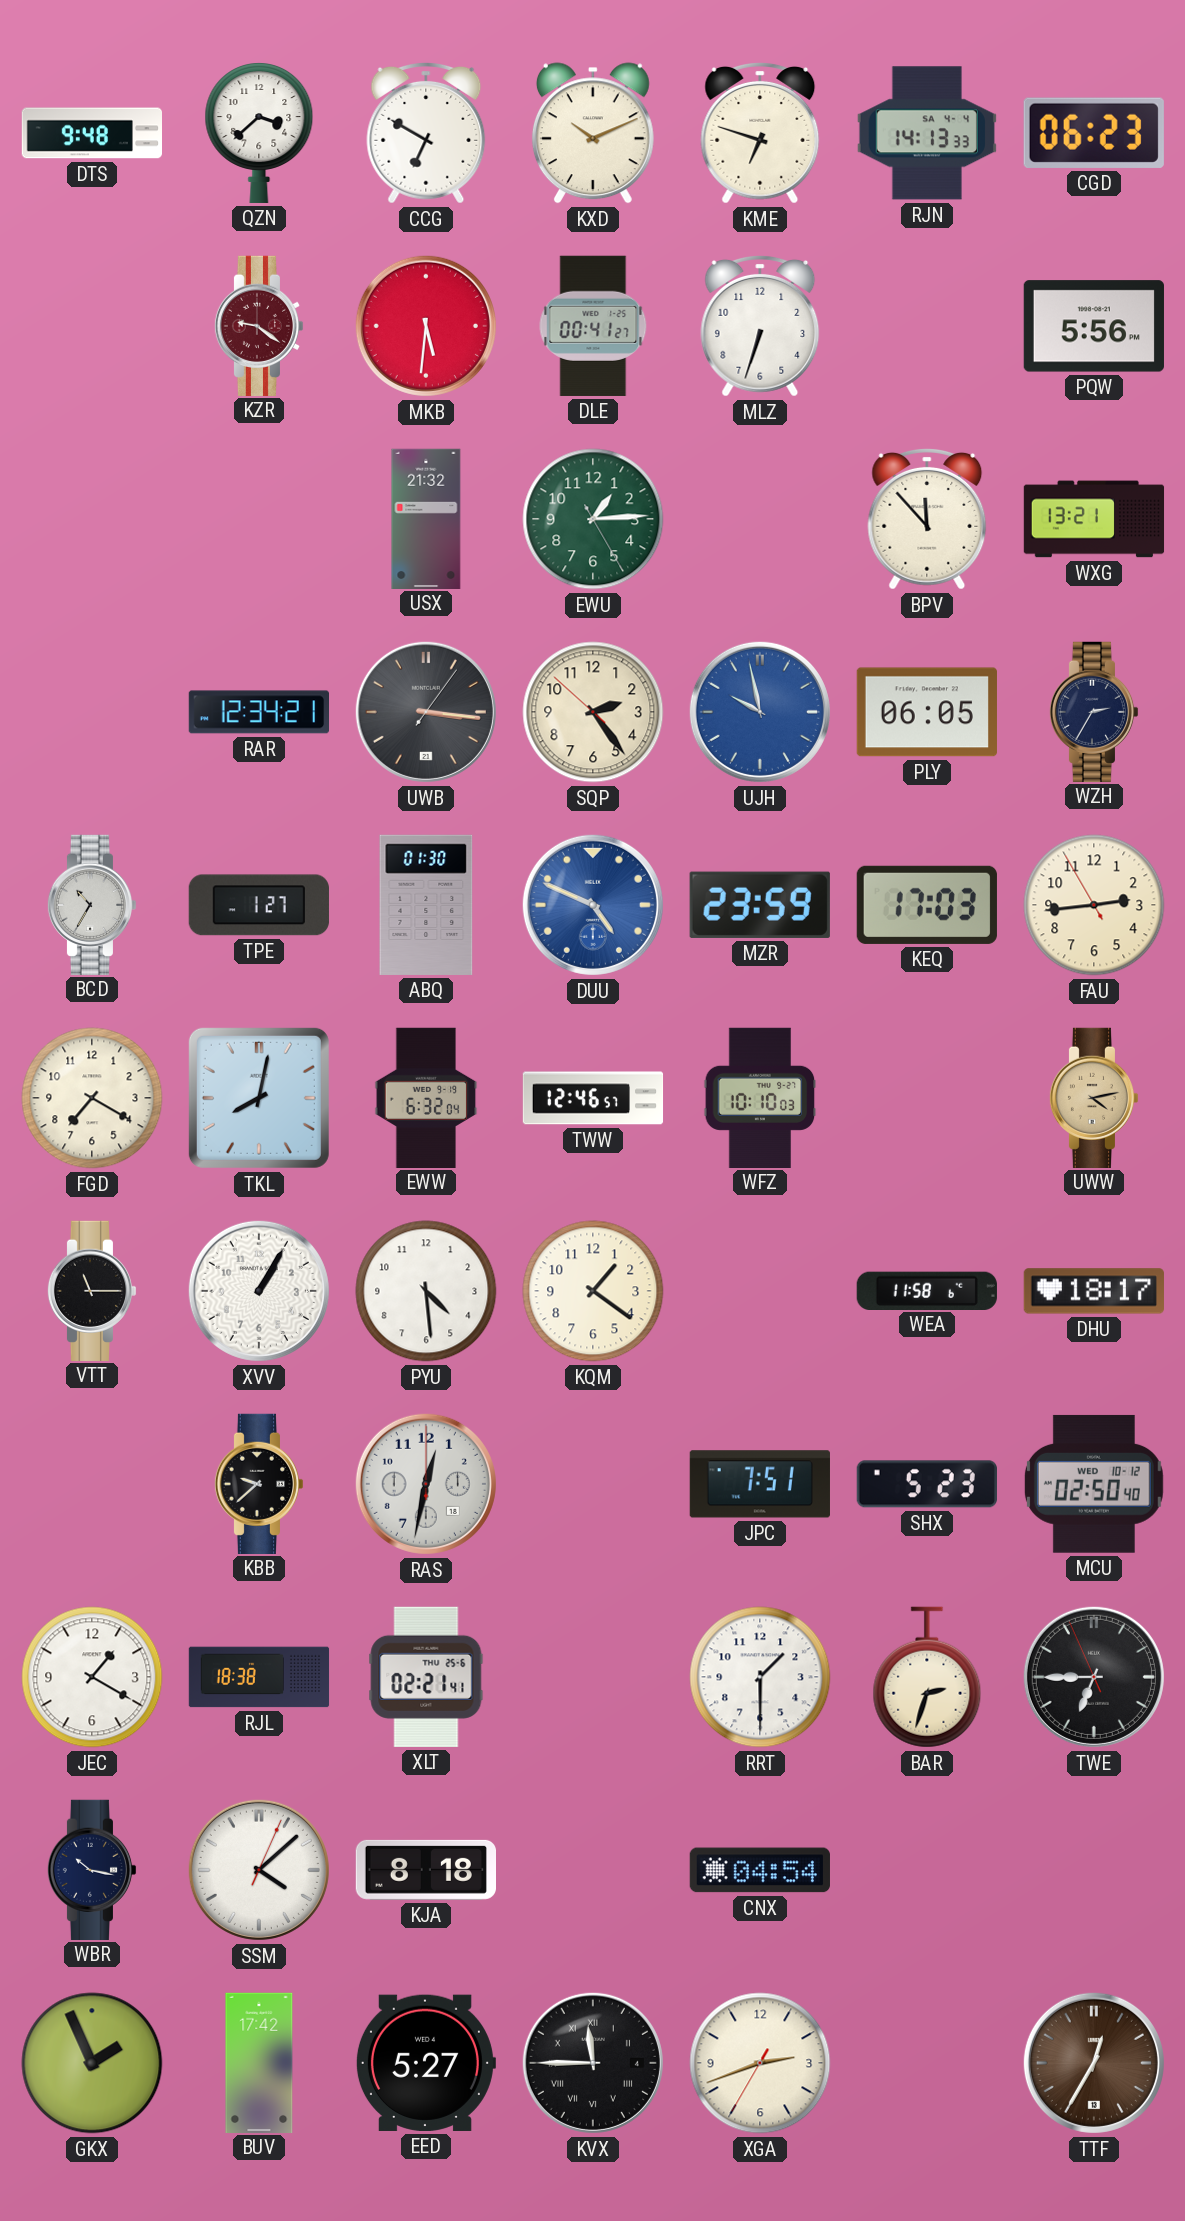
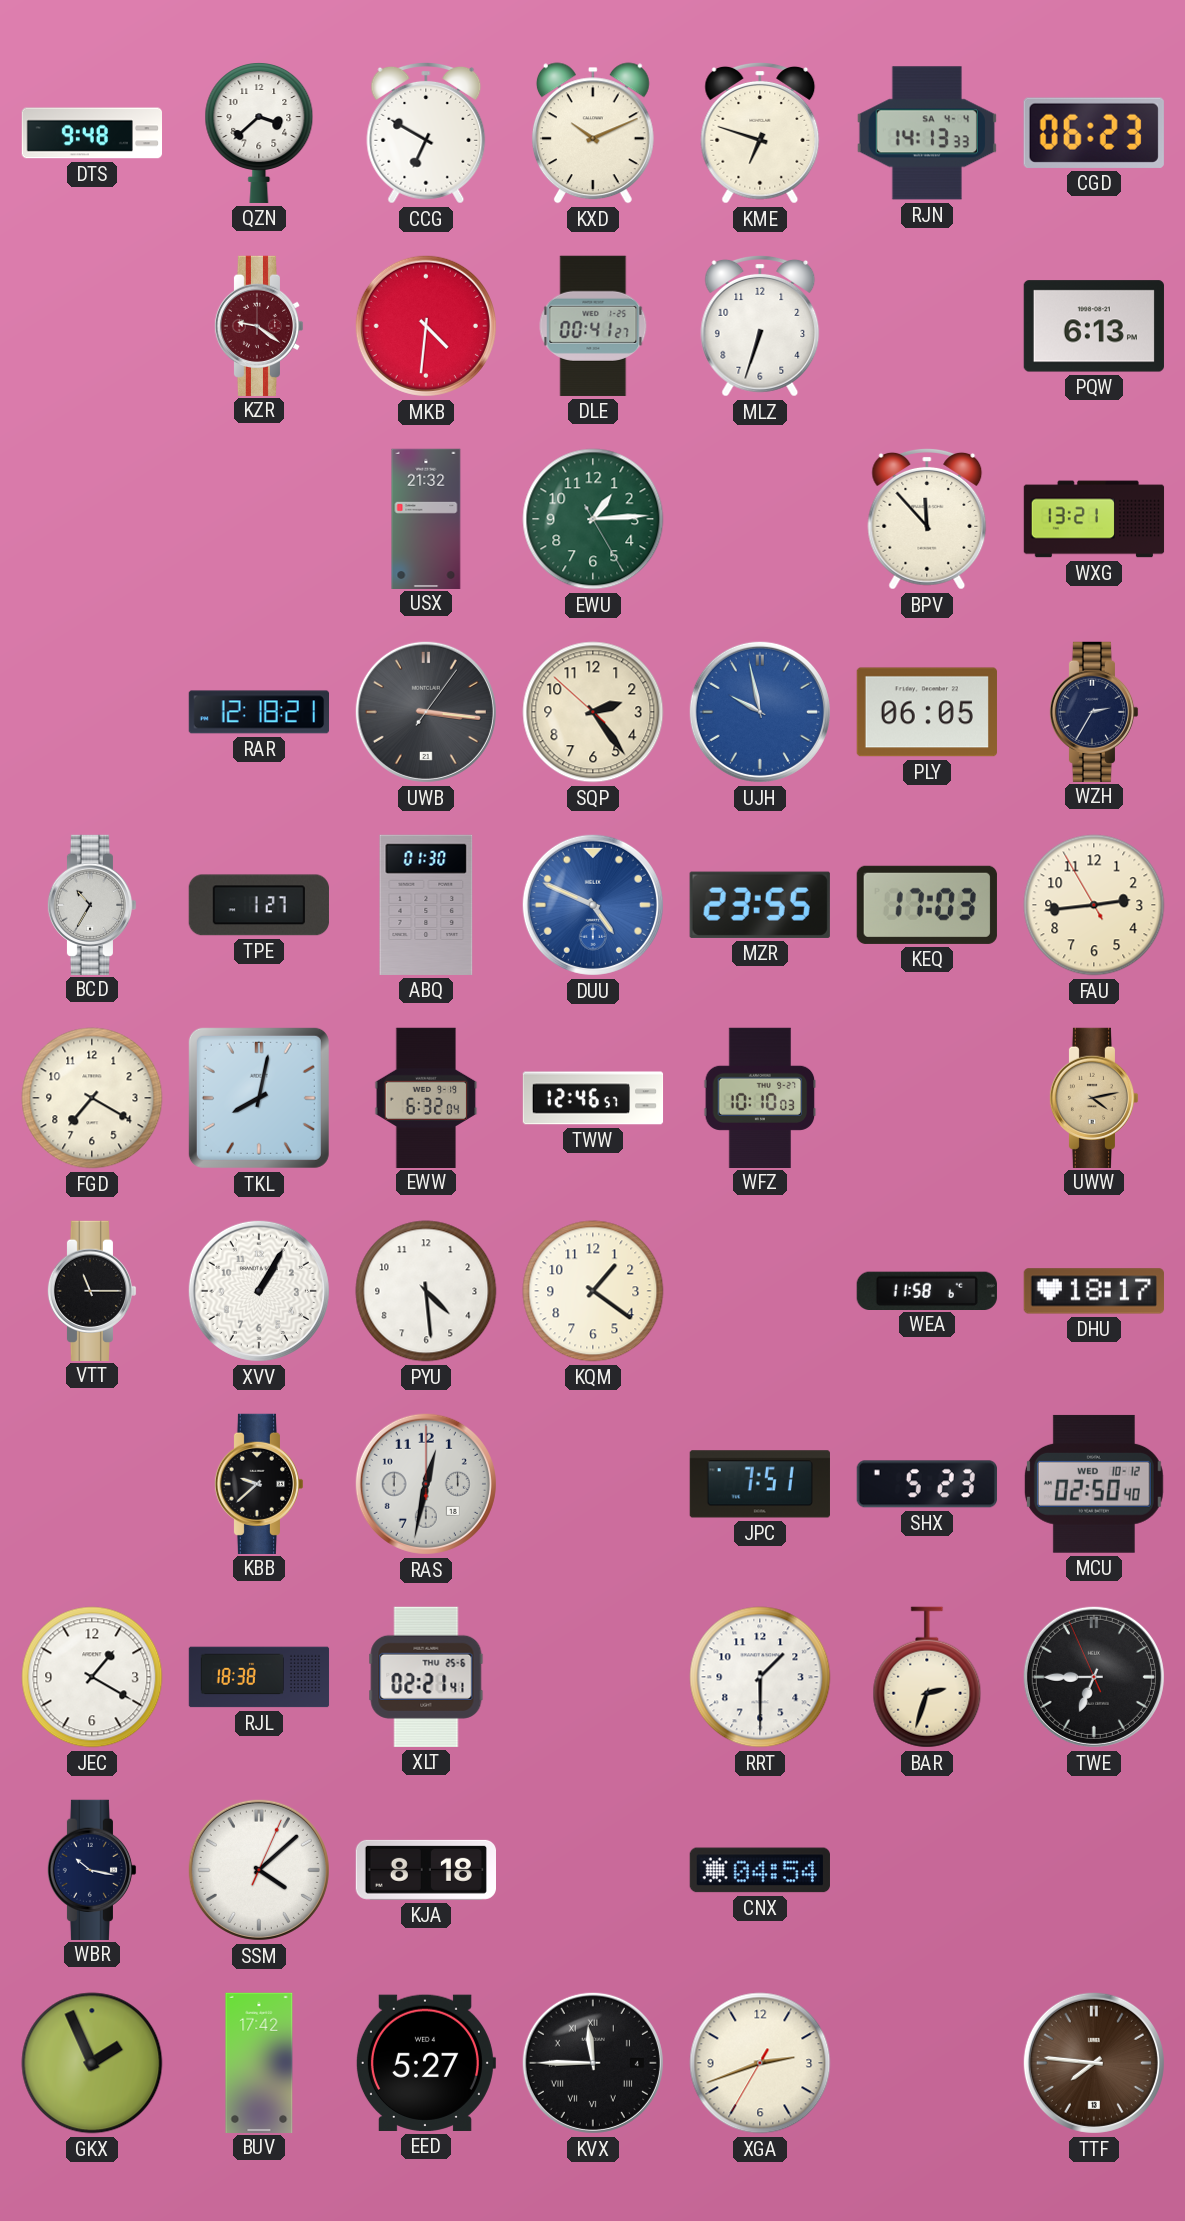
MKB: 5:31 -> 4:31
PQW: 5:56 -> 6:13
RAR: 12:34 -> 12:18
MZR: 23:59 -> 23:55
TTF: 12:35 -> 7:46
